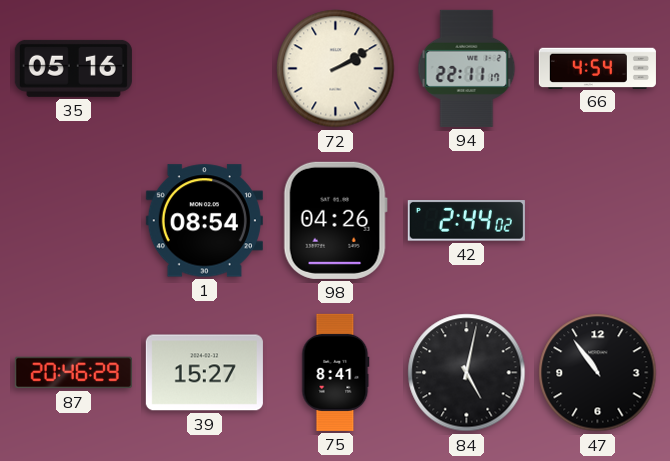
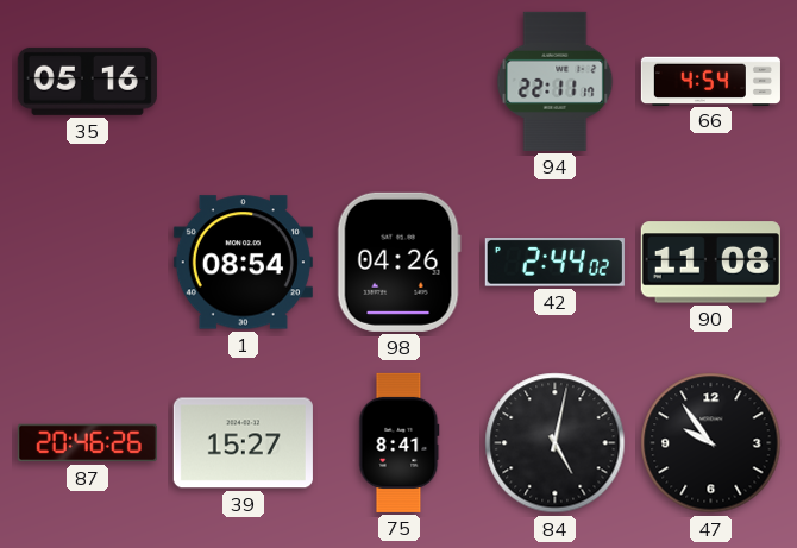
72: 2:10 -> none
90: none -> 11:08
87: 20:46:29 -> 20:46:26
47: 10:54 -> 9:54
